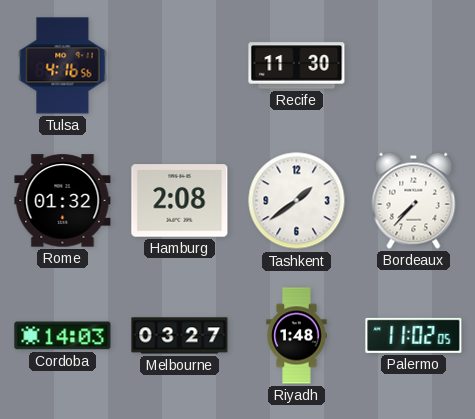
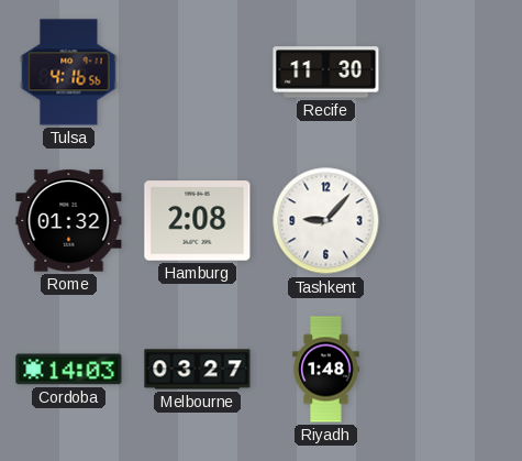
Tashkent: 1:39 -> 9:07
Bordeaux: 7:37 -> none
Palermo: 11:02 -> none
